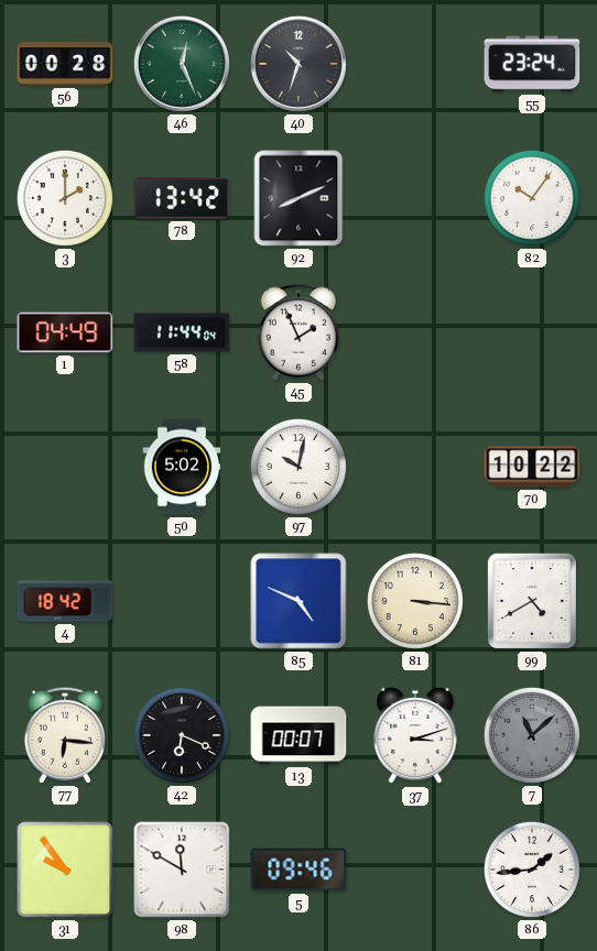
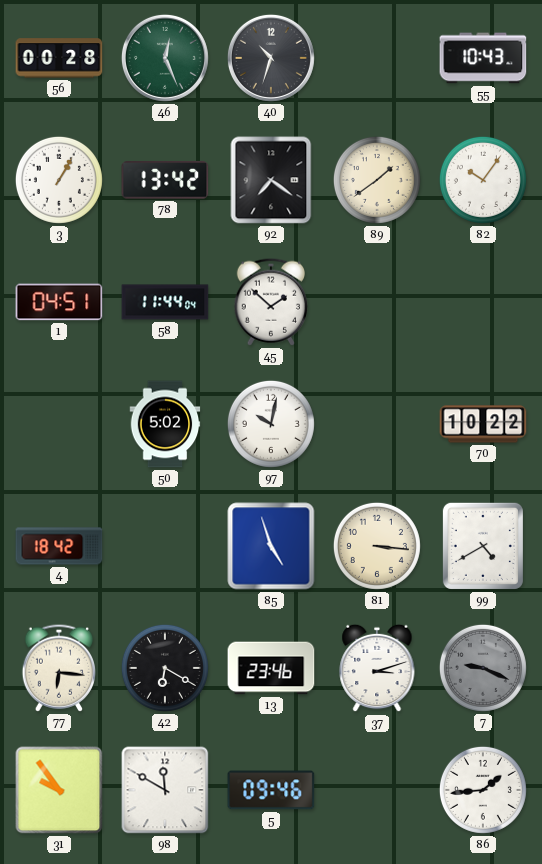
55: 23:24 -> 10:43
3: 2:00 -> 1:05
92: 8:11 -> 7:21
89: none -> 1:39
1: 04:49 -> 04:51
45: 1:56 -> 1:52
85: 4:49 -> 4:57
42: 6:19 -> 6:20
13: 00:07 -> 23:46
7: 11:08 -> 9:19
